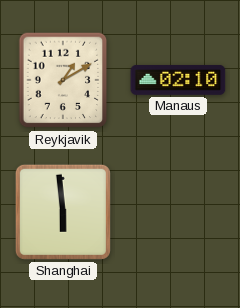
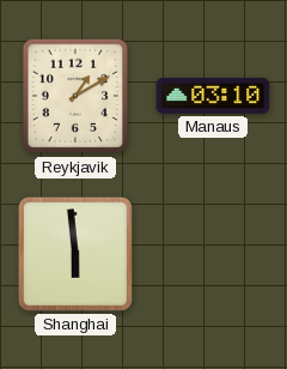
Manaus: 02:10 -> 03:10
